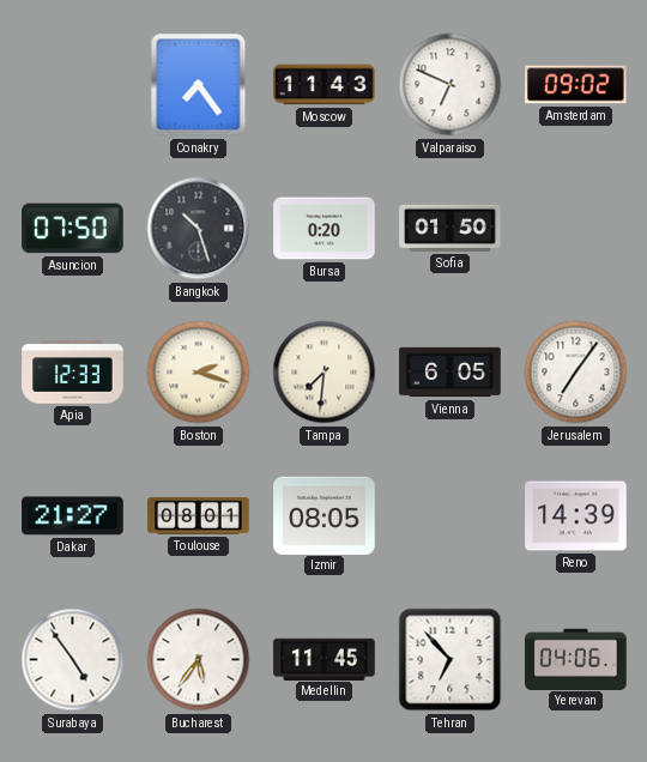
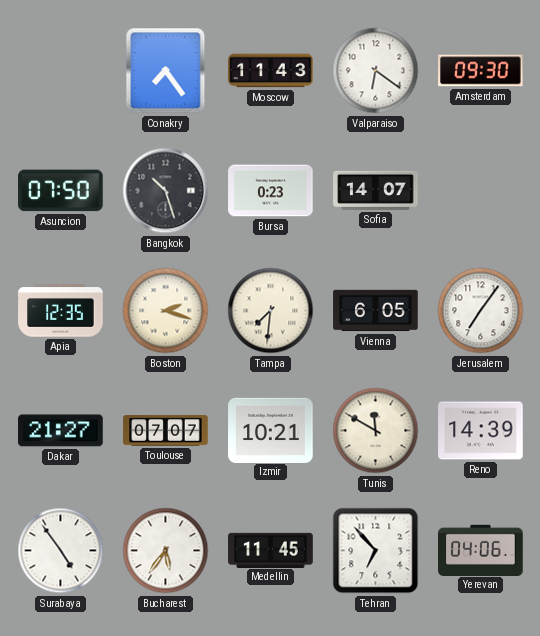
Valparaiso: 6:49 -> 6:21
Amsterdam: 09:02 -> 09:30
Bursa: 0:20 -> 0:23
Sofia: 01:50 -> 14:07
Apia: 12:33 -> 12:35
Toulouse: 08:01 -> 07:07
Izmir: 08:05 -> 10:21
Tunis: none -> 11:50
